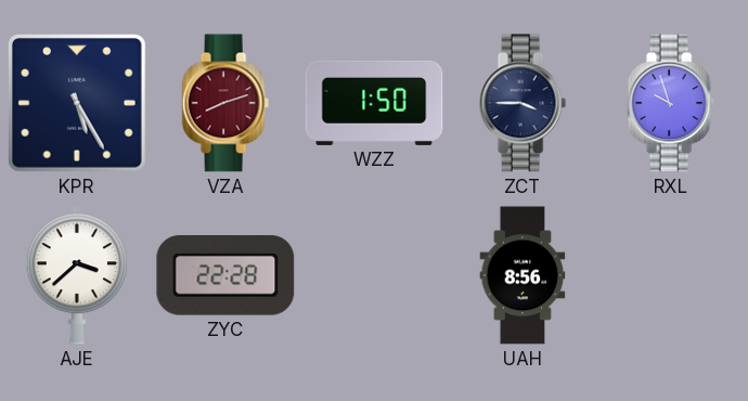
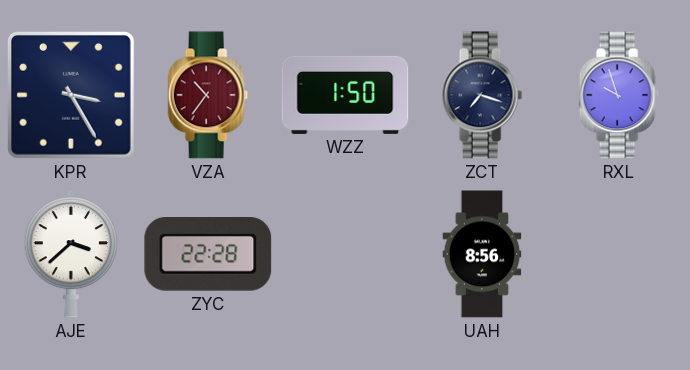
KPR: 5:25 -> 3:25
VZA: 8:12 -> 10:36
ZCT: 3:45 -> 7:18
